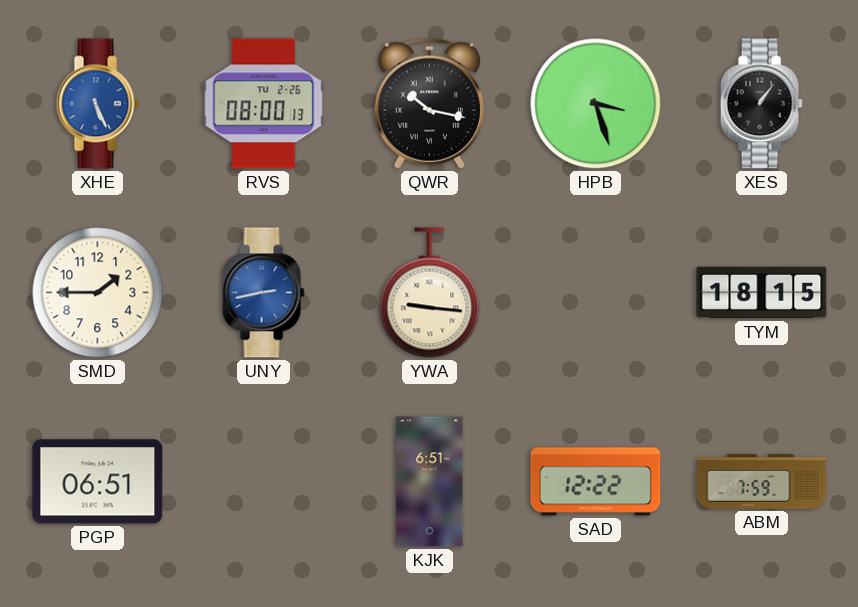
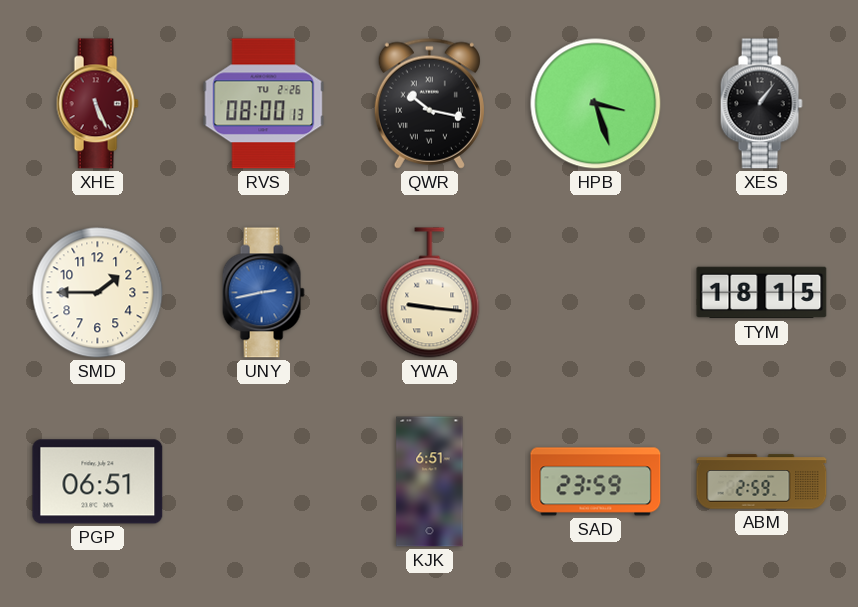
XHE dial: blue -> burgundy
SAD: 12:22 -> 23:59
ABM: 7:59 -> 2:59
